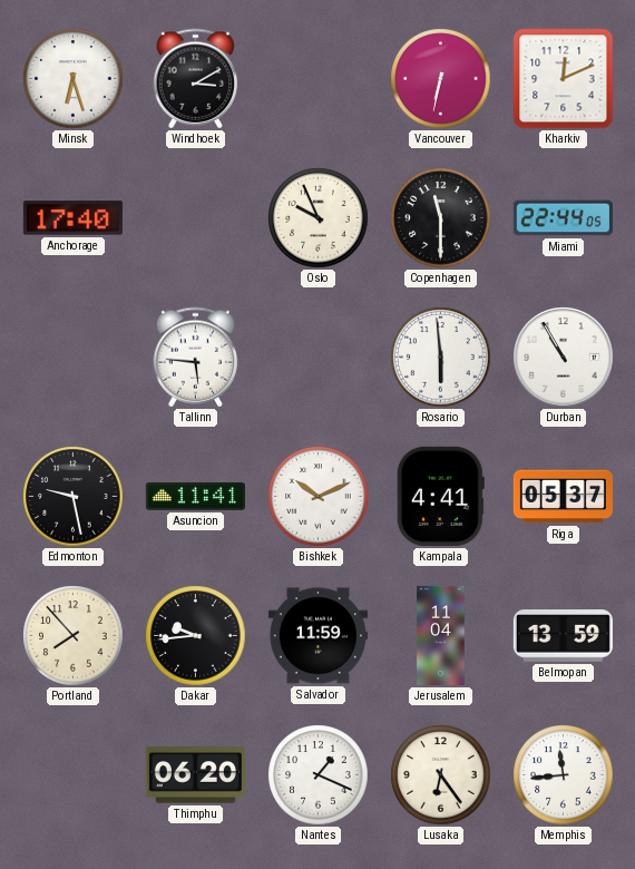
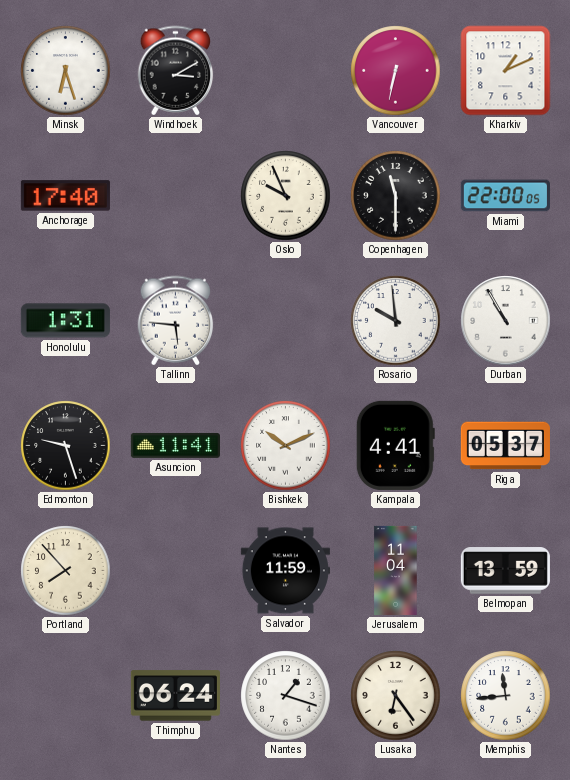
Kharkiv: 12:11 -> 1:11
Miami: 22:44 -> 22:00
Honolulu: none -> 1:31
Rosario: 5:59 -> 9:59
Edmonton: 9:28 -> 9:27
Dakar: 9:44 -> none
Thimphu: 06:20 -> 06:24
Nantes: 1:19 -> 1:18
